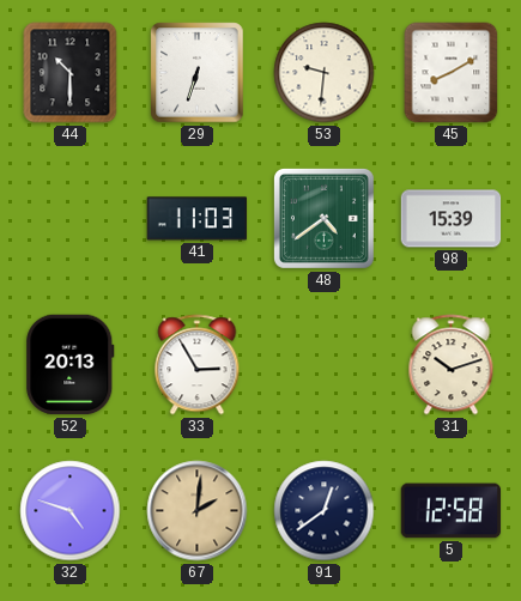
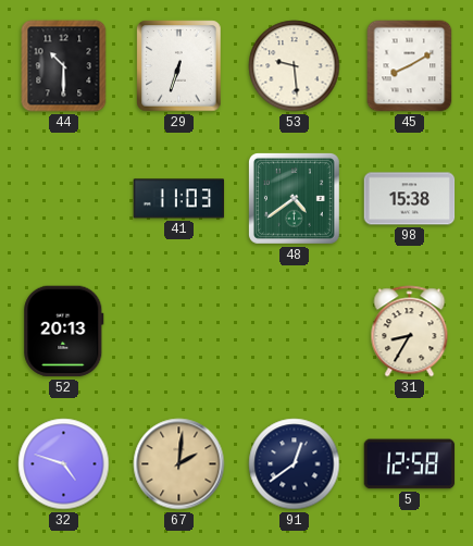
53: 9:31 -> 9:29
98: 15:39 -> 15:38
33: 2:55 -> none
31: 10:12 -> 8:35
